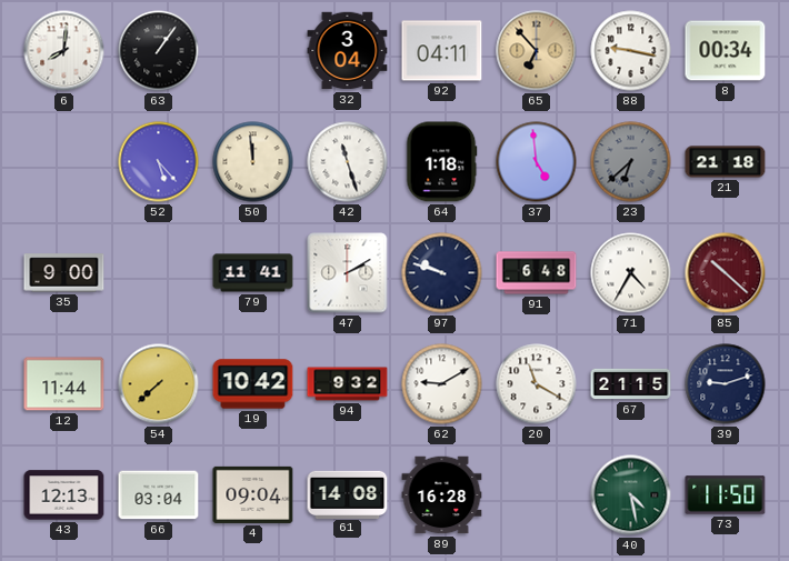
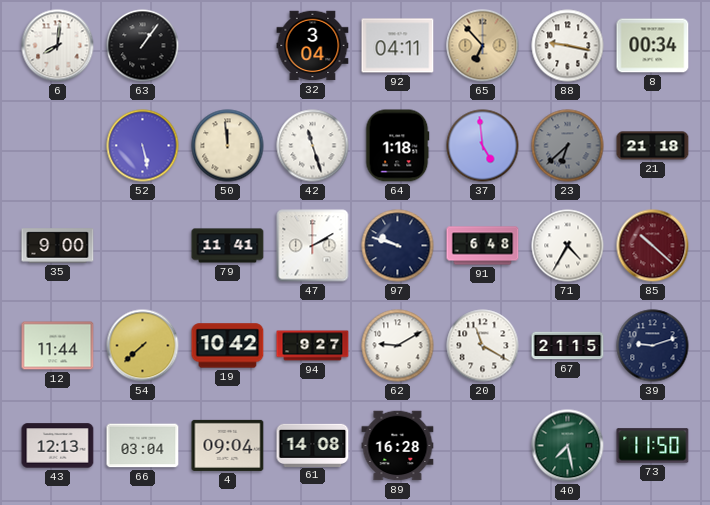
52: 5:23 -> 5:28
94: 9:32 -> 9:27
40: 4:28 -> 7:28
